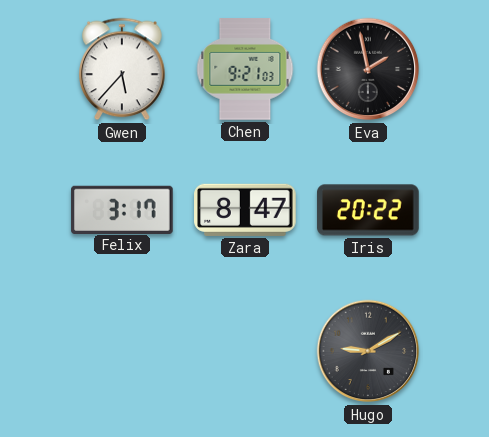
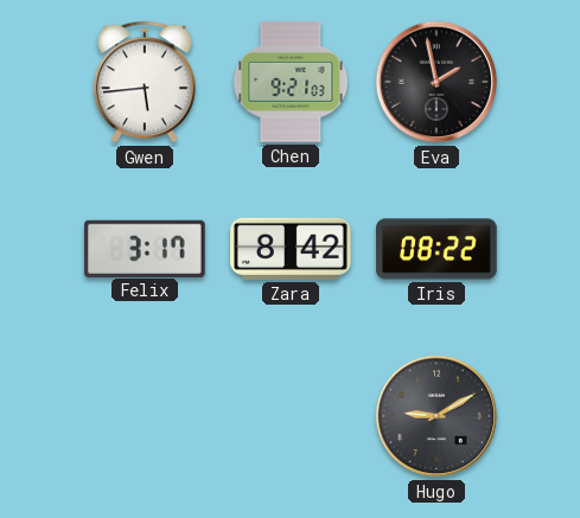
Gwen: 5:37 -> 5:44
Zara: 8:47 -> 8:42
Iris: 20:22 -> 08:22
